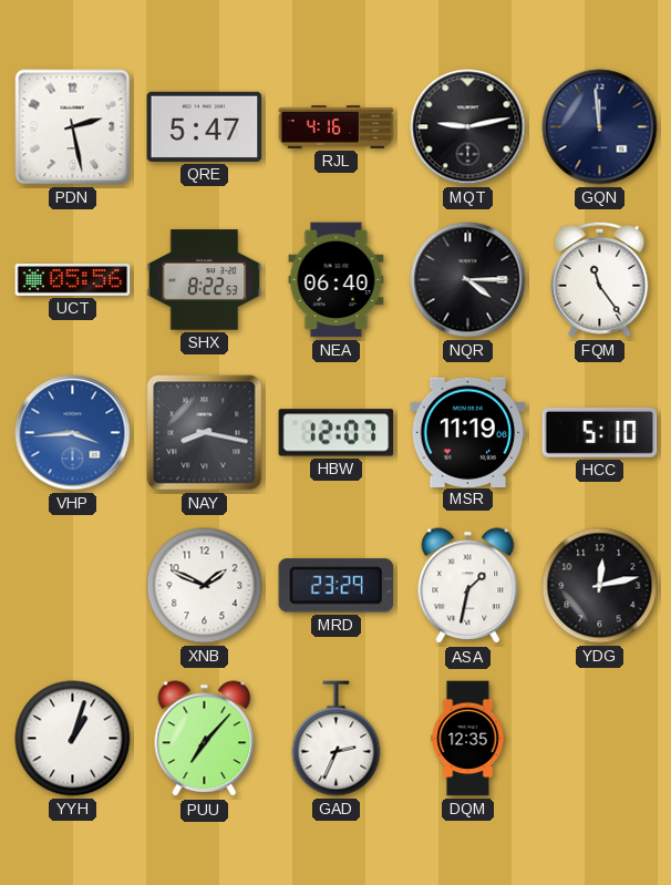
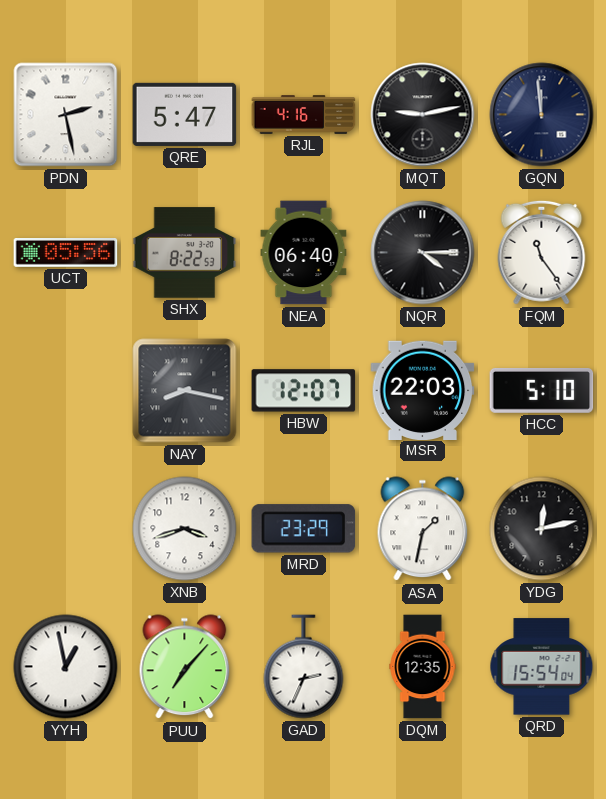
VHP: 3:44 -> none
MSR: 11:19 -> 22:03
XNB: 1:49 -> 3:42
YYH: 1:03 -> 12:58
QRD: none -> 15:54
